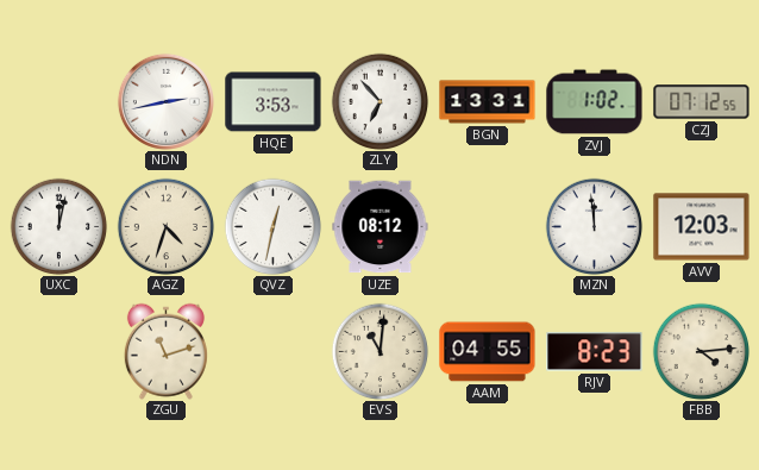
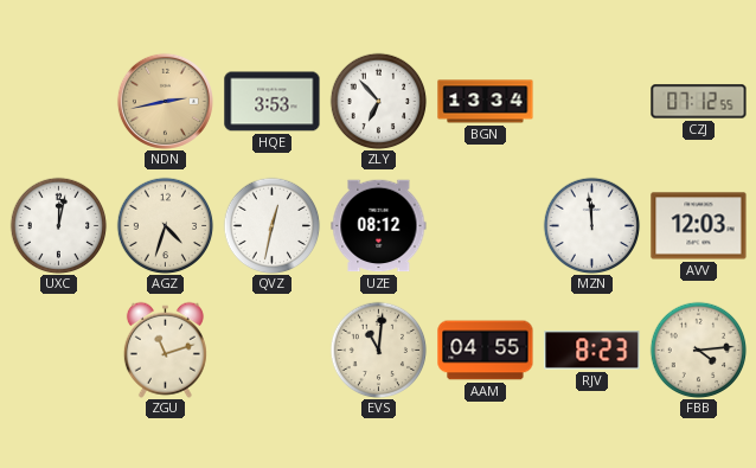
NDN dial: white -> champagne
BGN: 13:31 -> 13:34
ZVJ: 1:02 -> none
